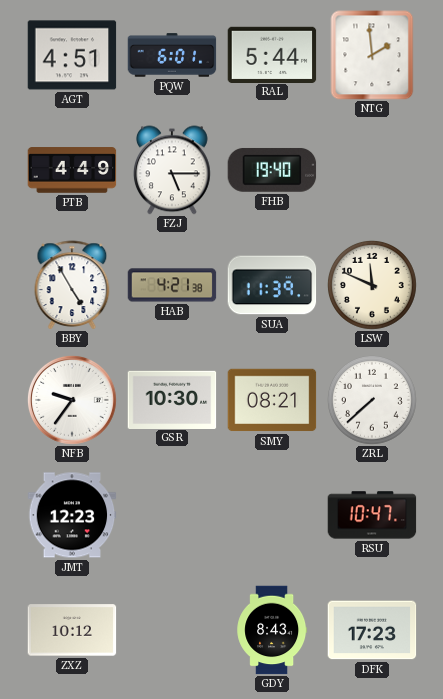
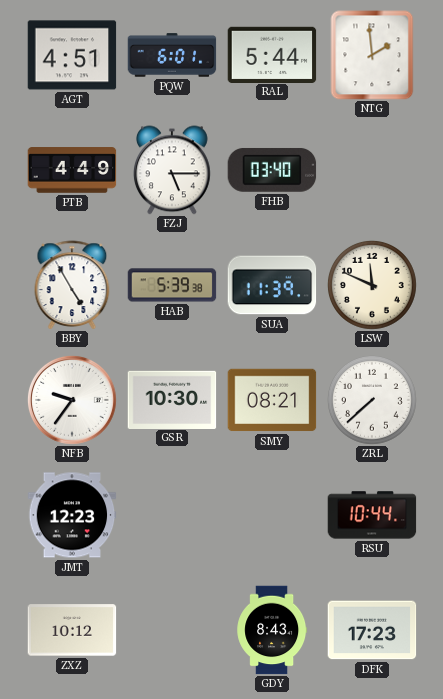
FHB: 19:40 -> 03:40
HAB: 4:21 -> 5:39
RSU: 10:47 -> 10:44
